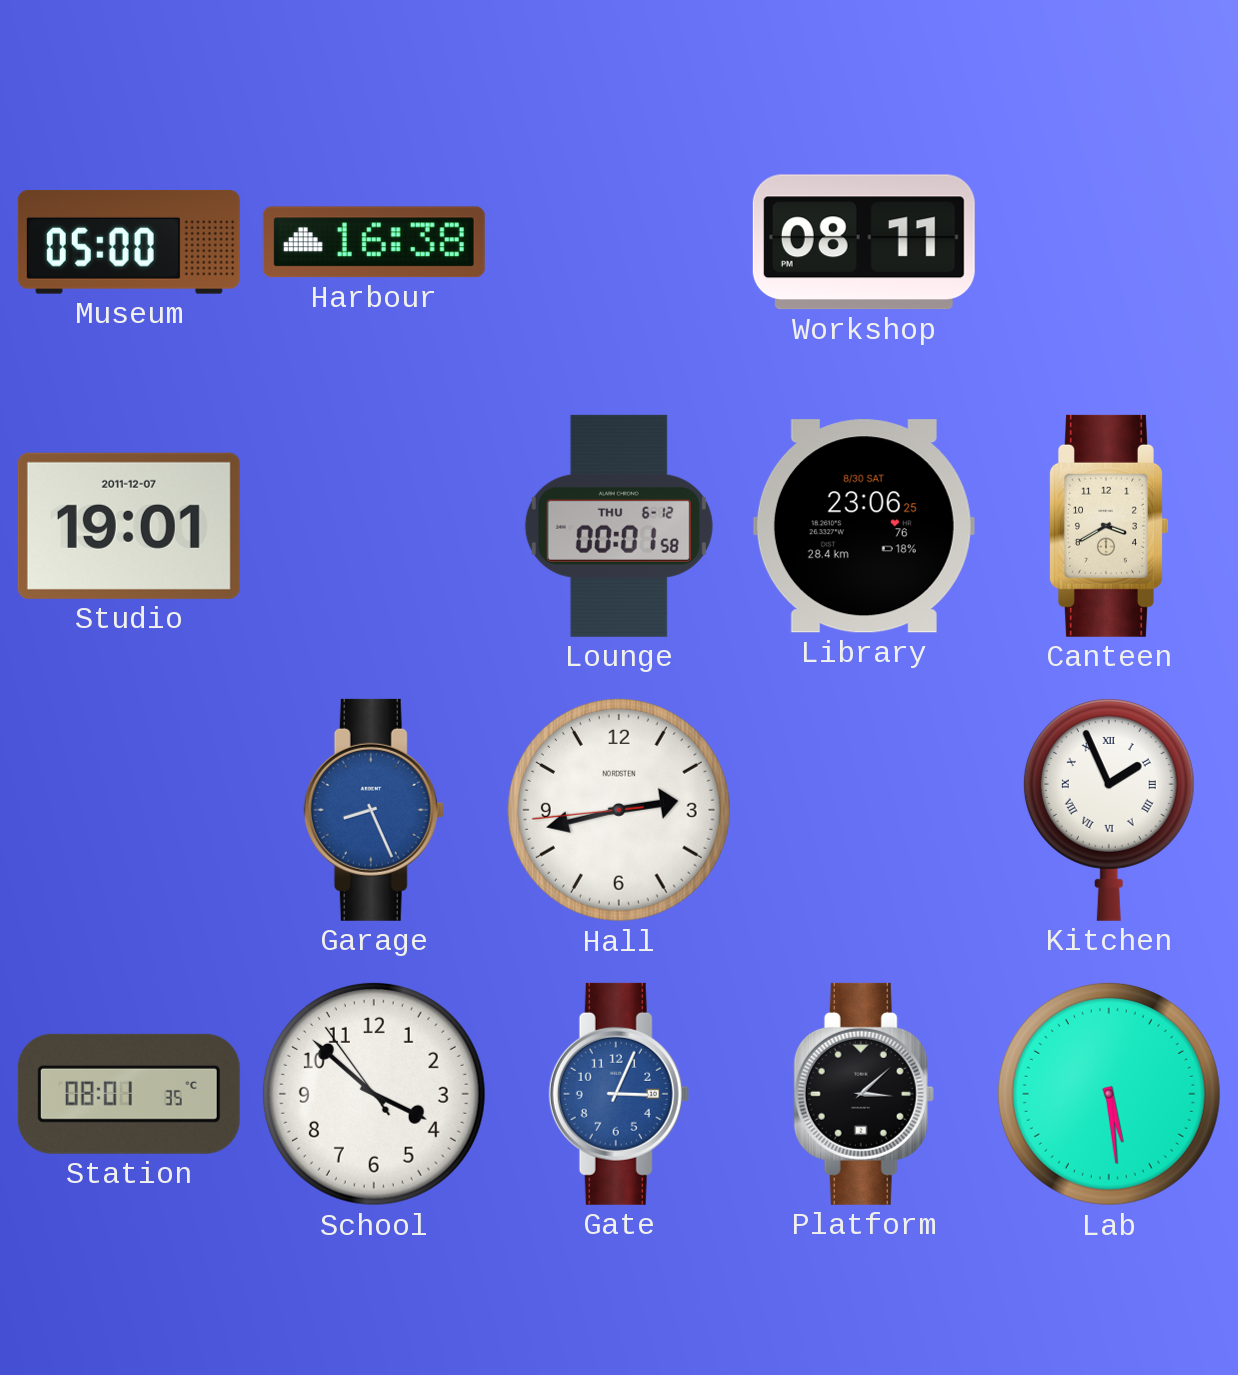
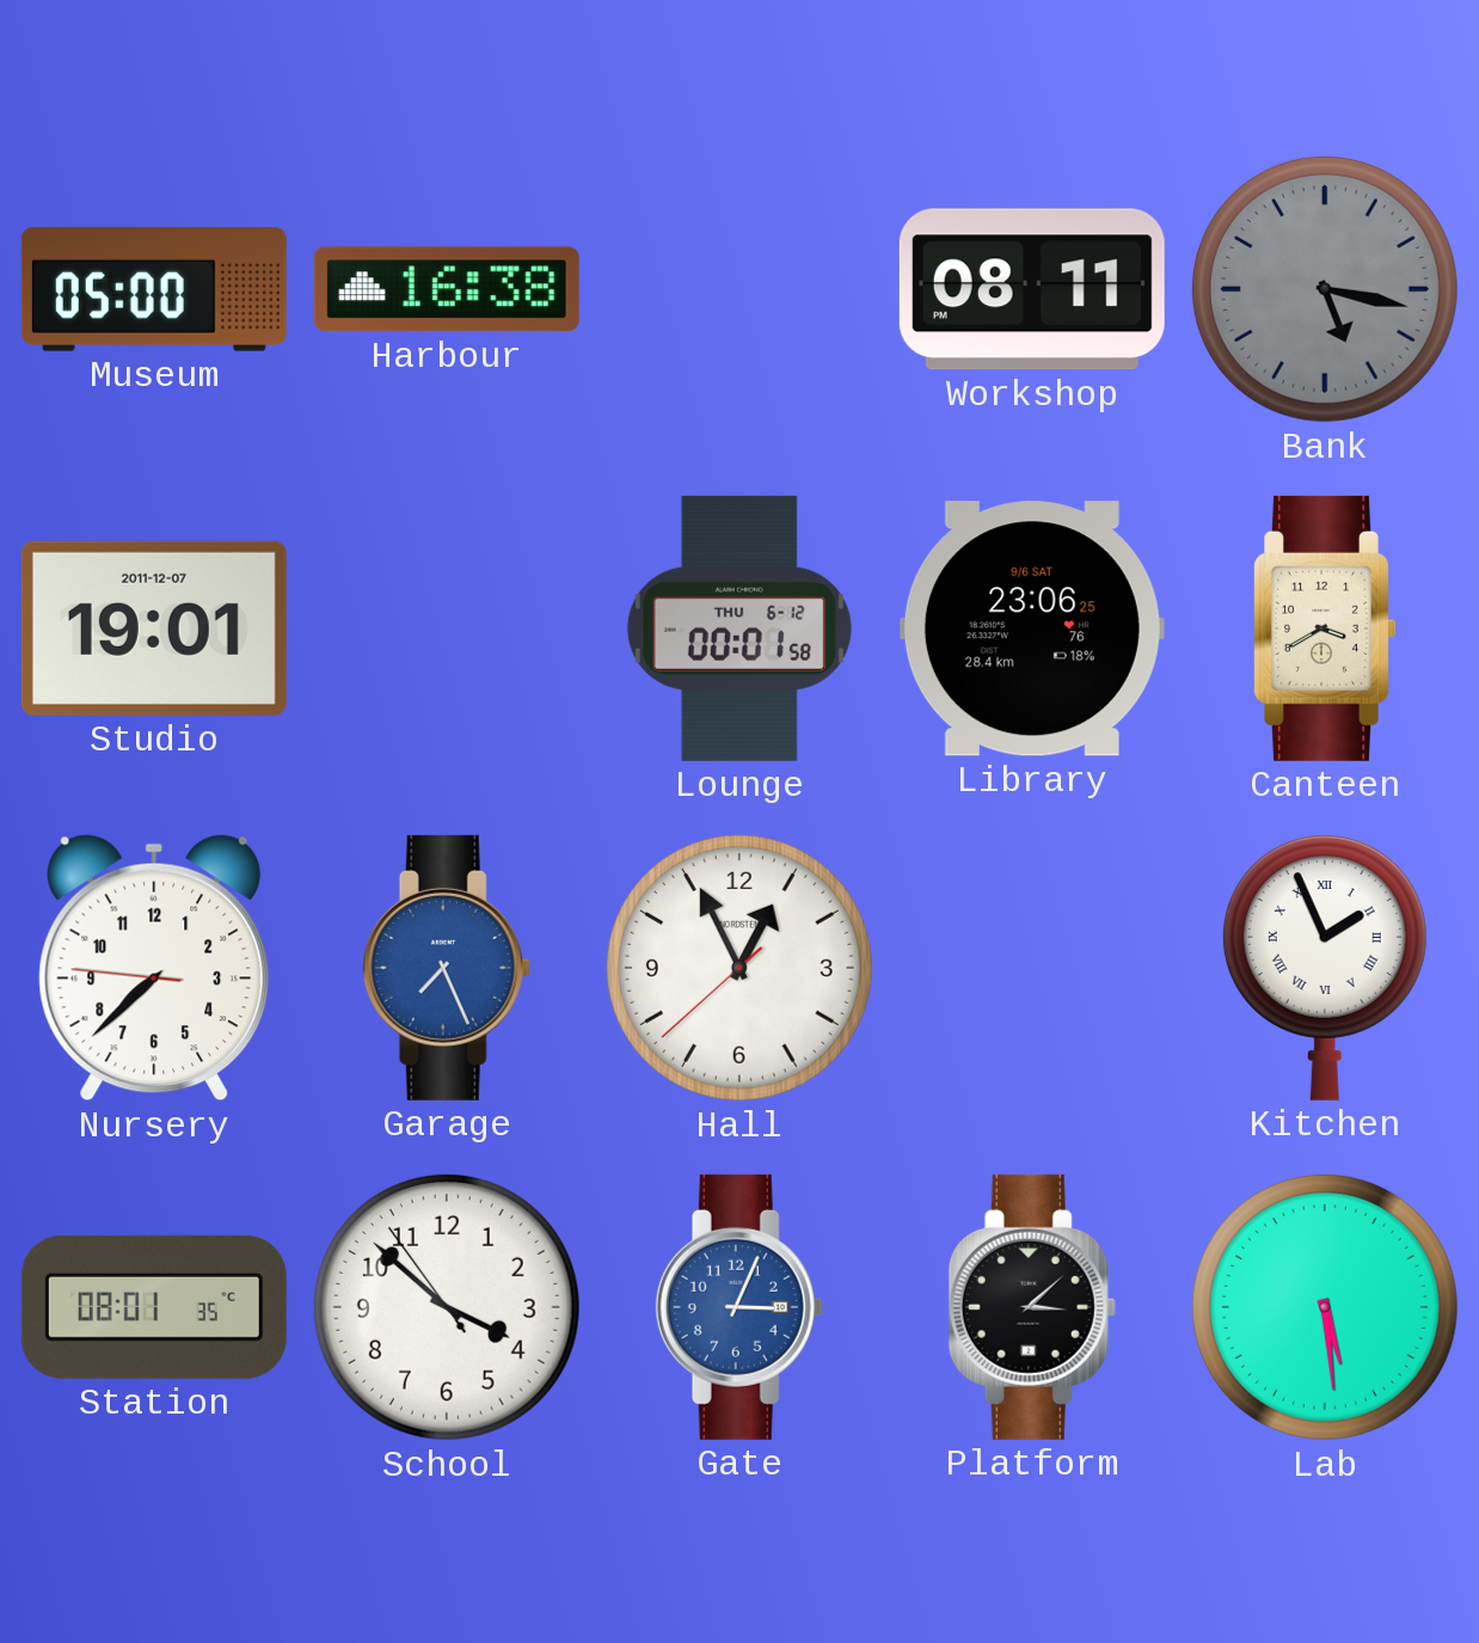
Bank: none -> 5:17
Library date: 8/30 SAT -> 9/6 SAT
Nursery: none -> 7:37
Garage: 8:26 -> 7:26
Hall: 2:42 -> 12:55
